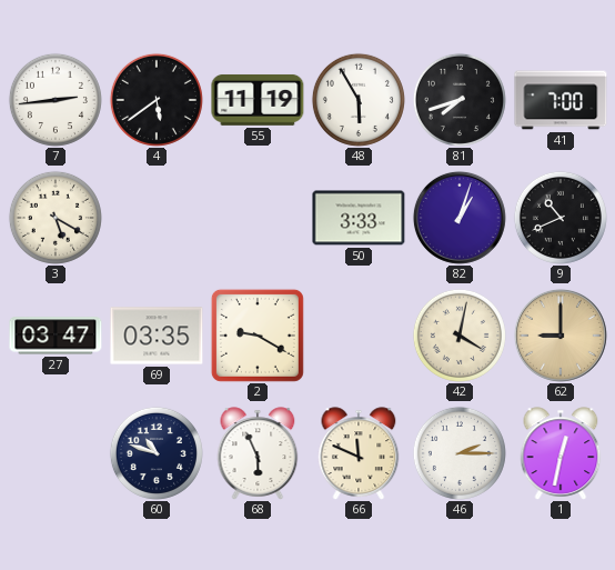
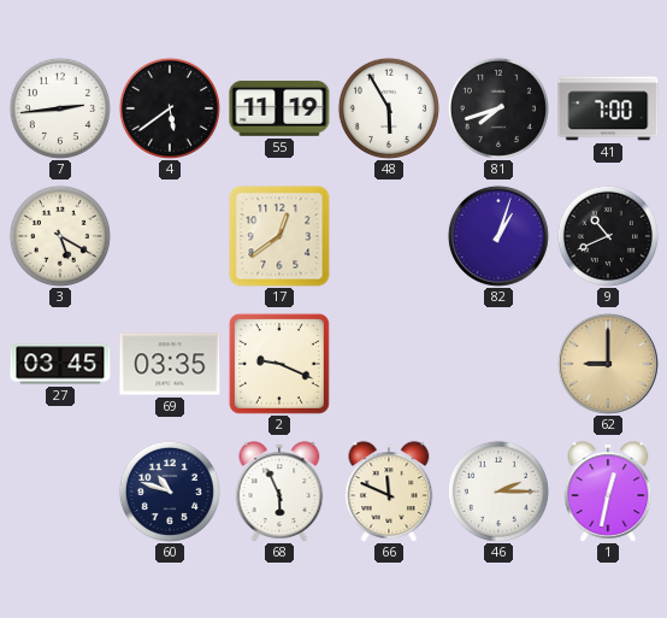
17: none -> 12:39
50: 3:33 -> none
27: 03:47 -> 03:45
2: 9:20 -> 9:19
42: 4:02 -> none
